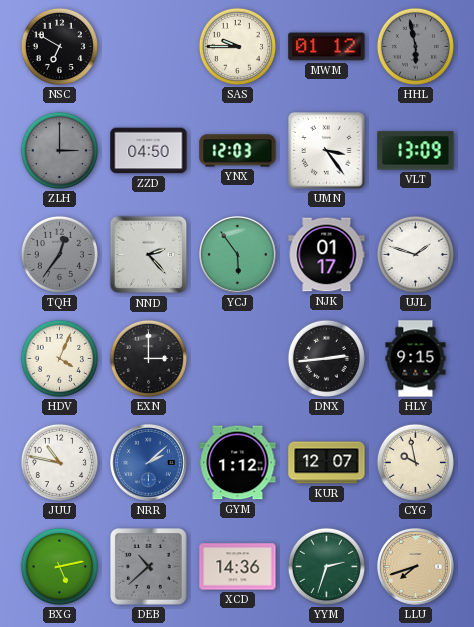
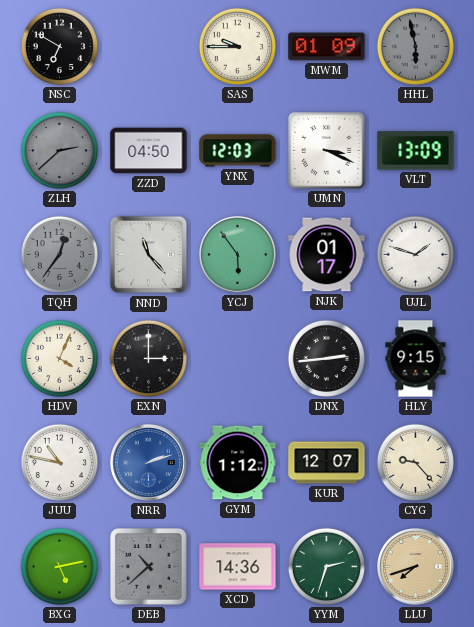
MWM: 01:12 -> 01:09
ZLH: 3:00 -> 2:38
UMN: 3:24 -> 3:19
NND: 2:23 -> 11:23
NRR: 2:08 -> 2:12
CYG: 9:58 -> 9:23
